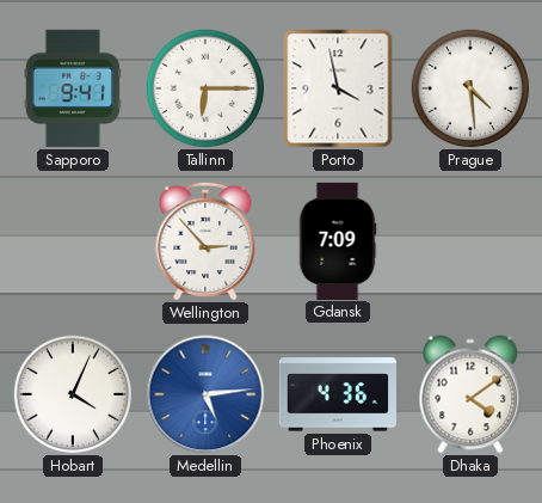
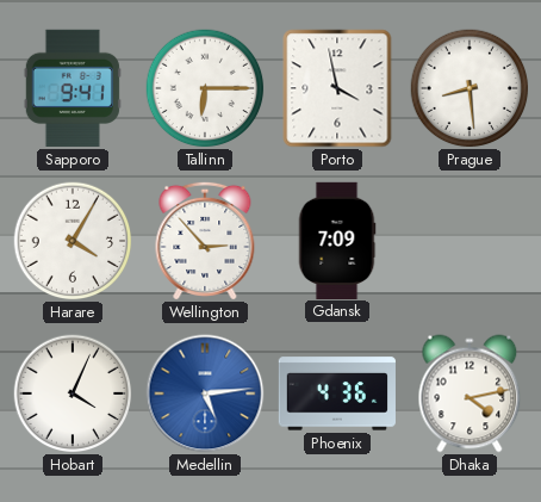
Prague: 4:29 -> 8:29
Harare: none -> 4:05
Dhaka: 4:09 -> 4:13
